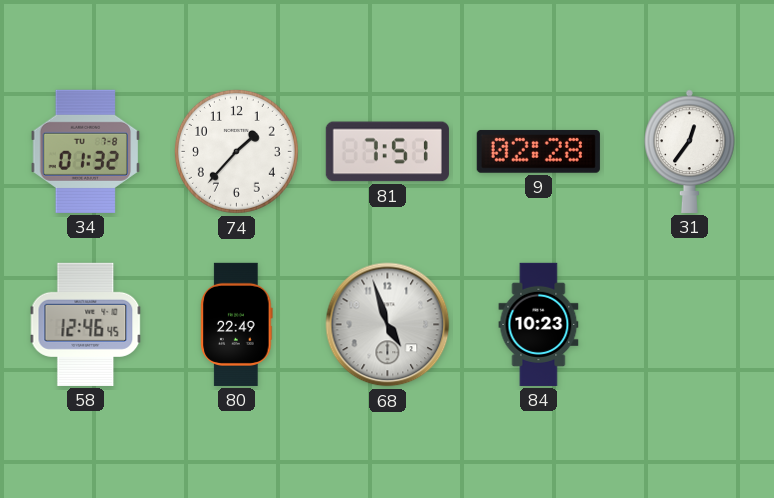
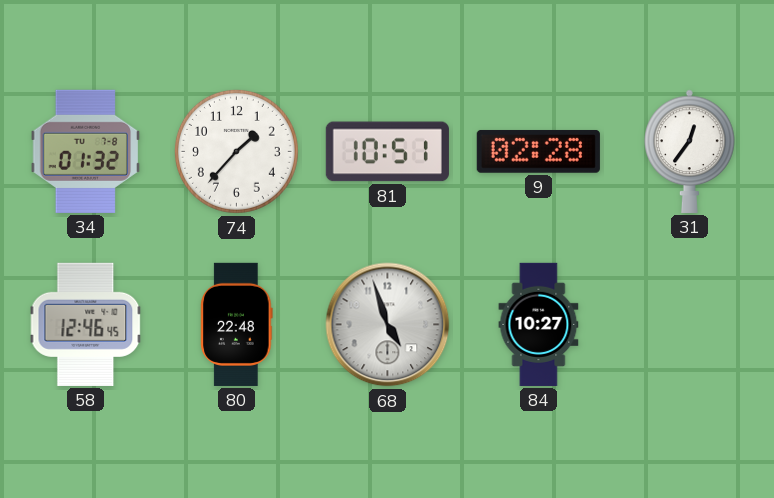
81: 7:51 -> 10:51
80: 22:49 -> 22:48
84: 10:23 -> 10:27
